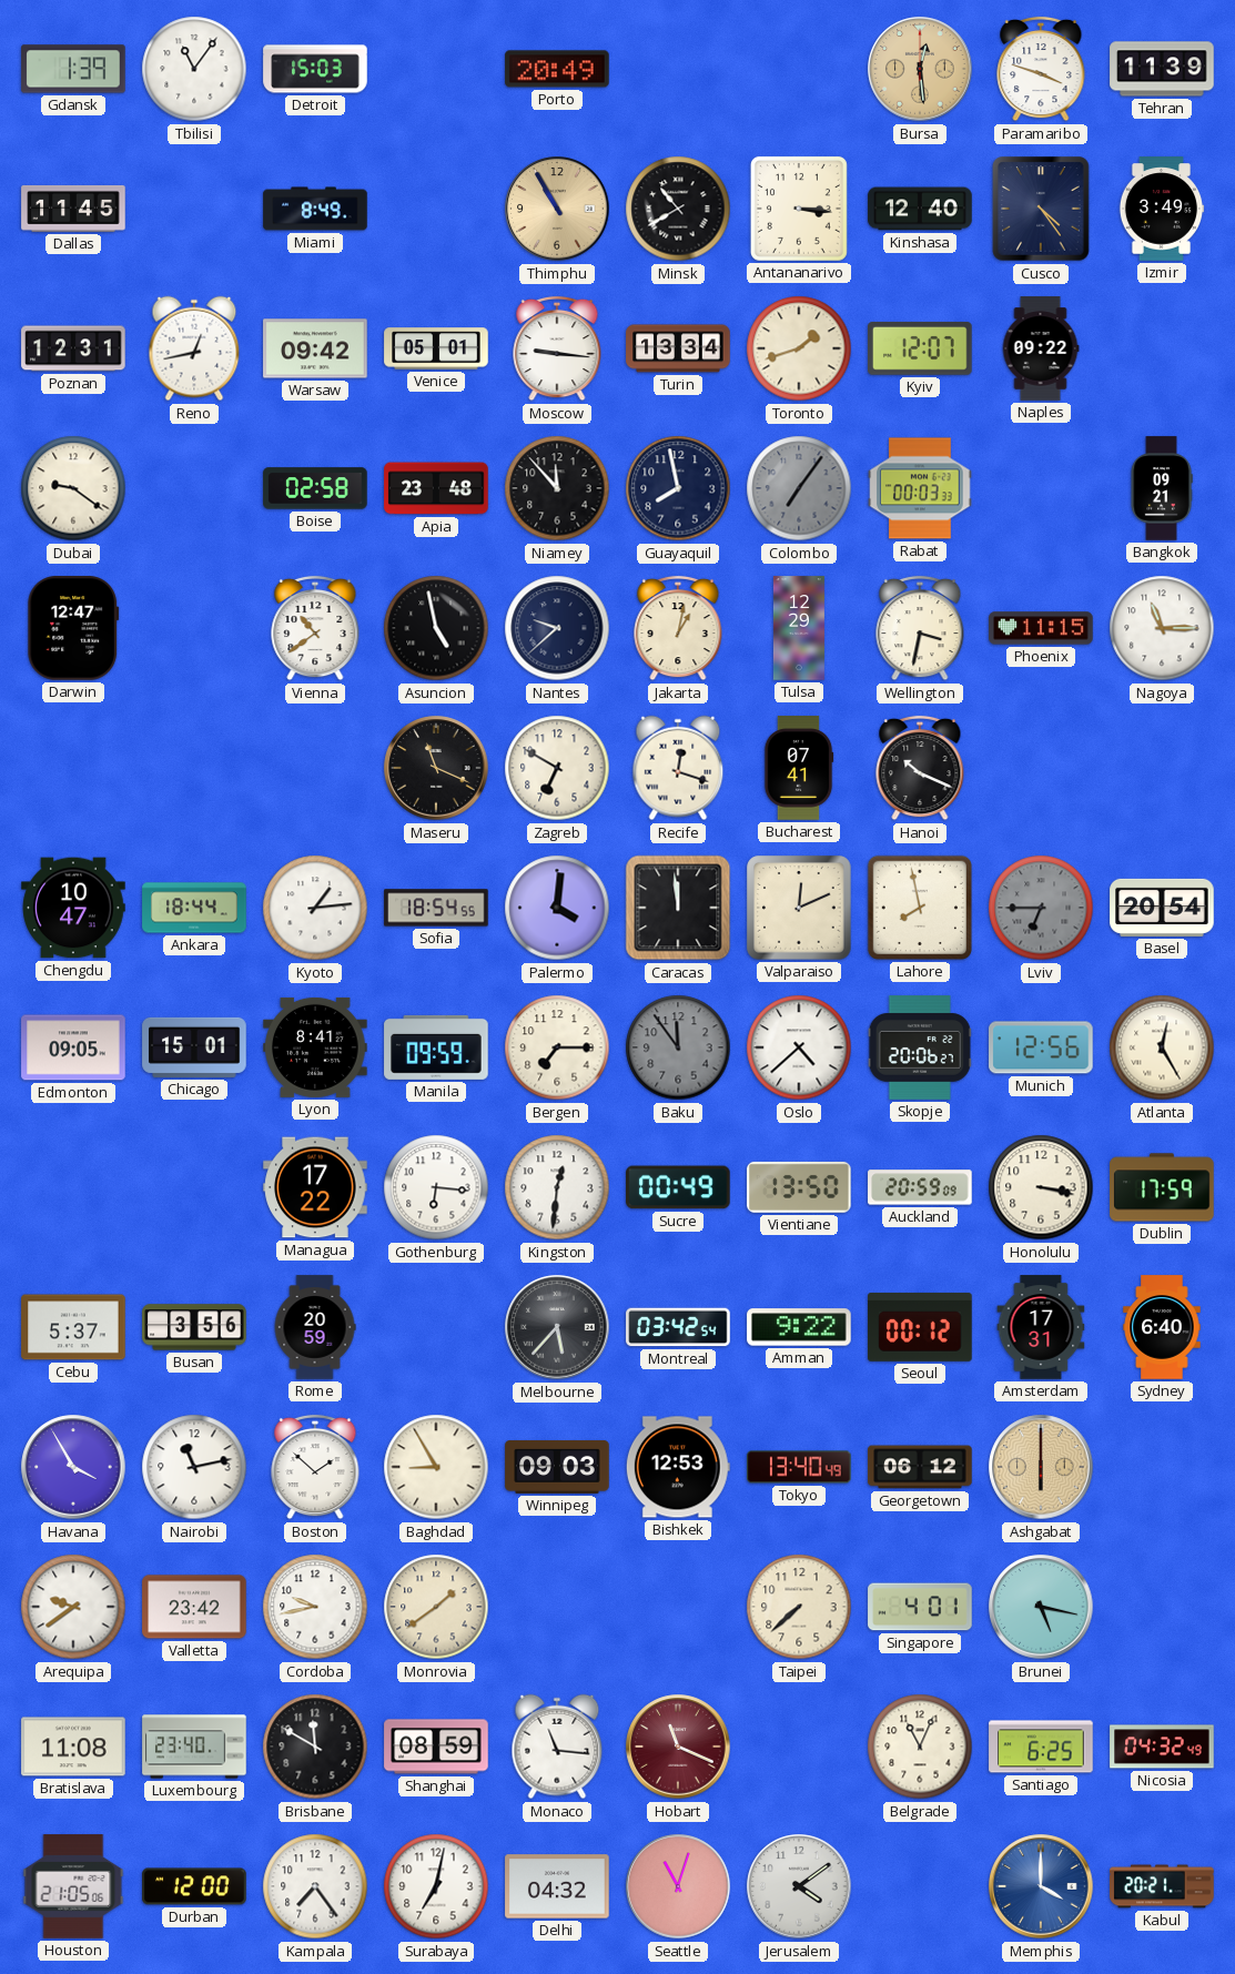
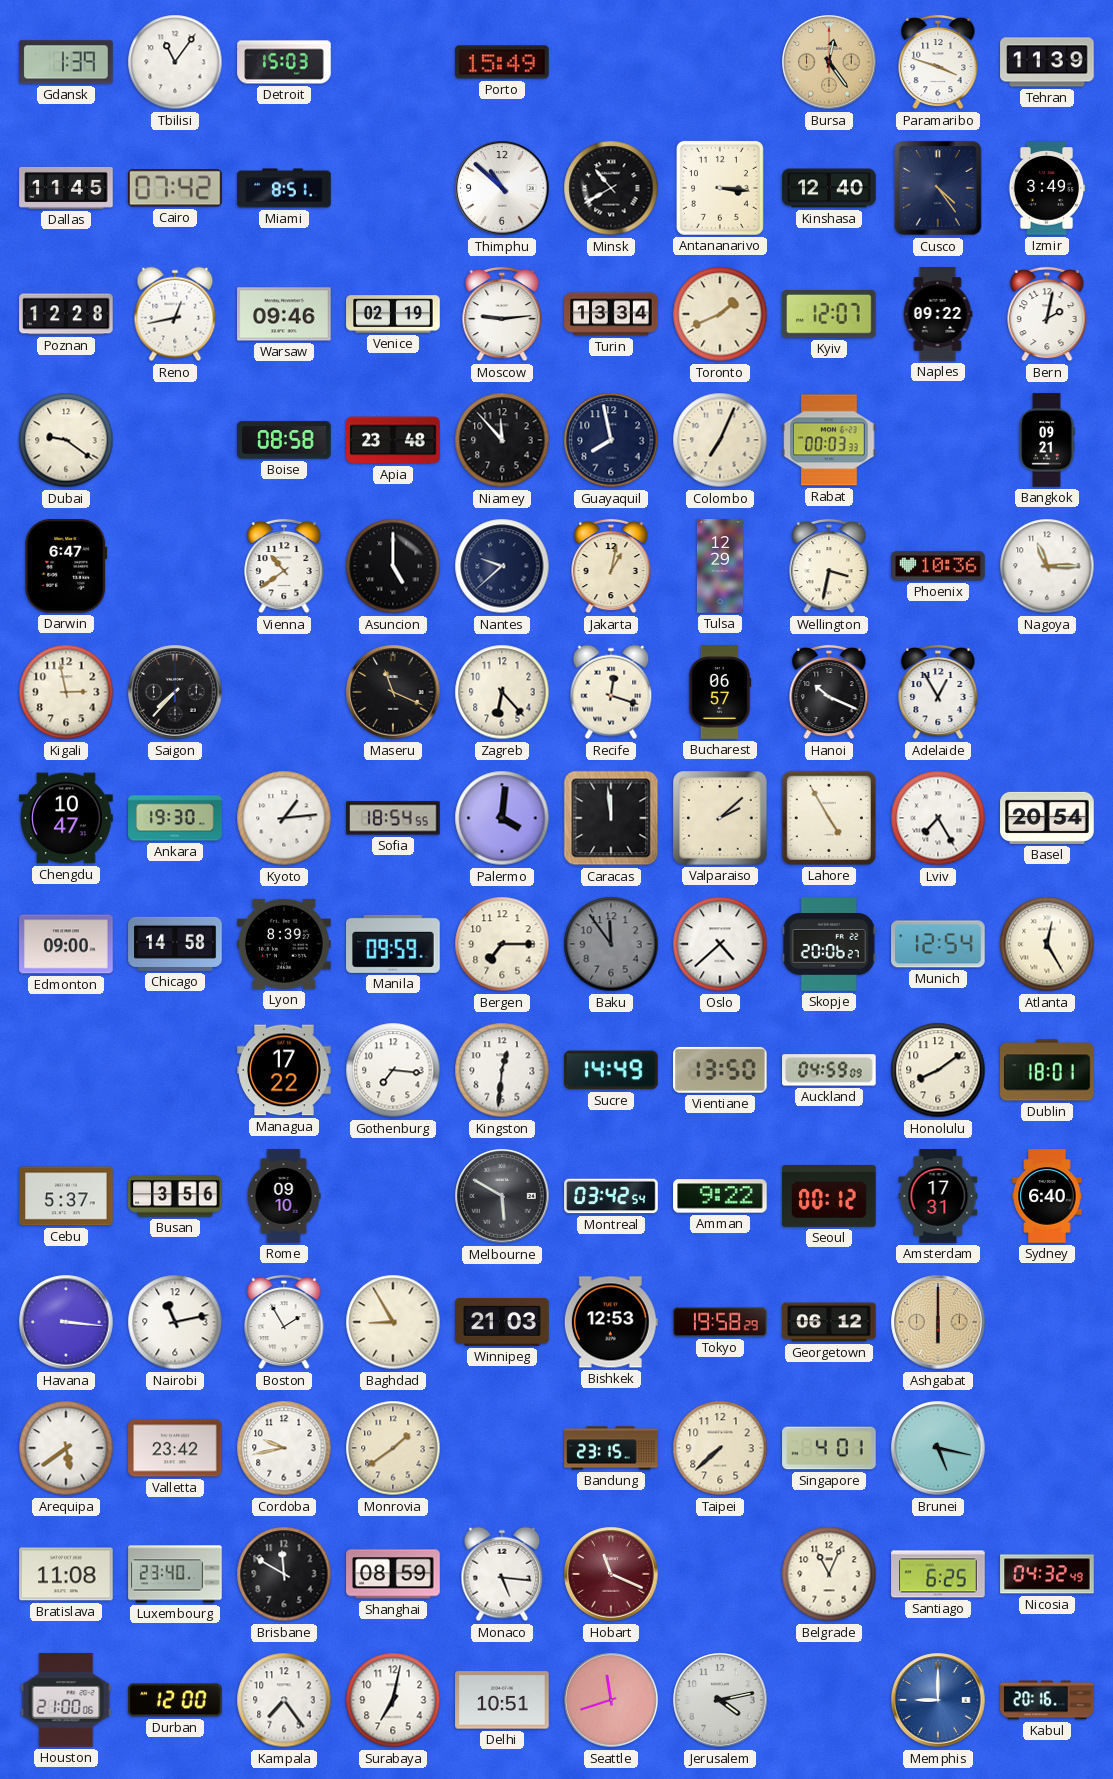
Porto: 20:49 -> 15:49
Bursa: 12:29 -> 12:24
Cairo: none -> 07:42
Miami: 8:49 -> 8:51
Thimphu: 10:55 -> 10:52
Thimphu dial: champagne -> white
Poznan: 12:31 -> 12:28
Warsaw: 09:42 -> 09:46
Venice: 05:01 -> 02:19
Moscow: 9:16 -> 9:14
Toronto: 1:42 -> 1:41
Bern: none -> 2:02
Boise: 02:58 -> 08:58
Colombo: 7:06 -> 7:04
Colombo dial: grey -> cream
Darwin: 12:47 -> 6:47
Asuncion: 4:58 -> 5:00
Phoenix: 11:15 -> 10:36
Kigali: none -> 2:58
Saigon: none -> 7:37
Zagreb: 6:50 -> 6:23
Bucharest: 07:41 -> 06:57
Adelaide: none -> 12:55
Ankara: 18:44 -> 19:30
Valparaiso: 12:11 -> 2:08
Lahore: 7:58 -> 4:55
Lviv: 6:45 -> 7:25
Lviv dial: grey -> white
Edmonton: 09:05 -> 09:00
Chicago: 15:01 -> 14:58
Lyon: 8:41 -> 8:39
Munich: 12:56 -> 12:54
Gothenburg: 6:16 -> 7:16
Sucre: 00:49 -> 14:49
Auckland: 20:59 -> 04:59
Honolulu: 3:17 -> 8:09
Dublin: 17:59 -> 18:01
Rome: 20:59 -> 09:10
Melbourne: 5:37 -> 5:50
Havana: 3:55 -> 3:16
Boston: 1:52 -> 1:55
Winnipeg: 09:03 -> 21:03
Tokyo: 13:40 -> 19:58
Arequipa: 9:39 -> 5:39
Bandung: none -> 23:15
Monaco: 11:16 -> 5:16
Houston: 21:05 -> 21:00
Delhi: 04:32 -> 10:51
Seattle: 11:03 -> 11:42
Jerusalem: 4:09 -> 4:13
Memphis: 4:00 -> 9:00
Kabul: 20:21 -> 20:16
